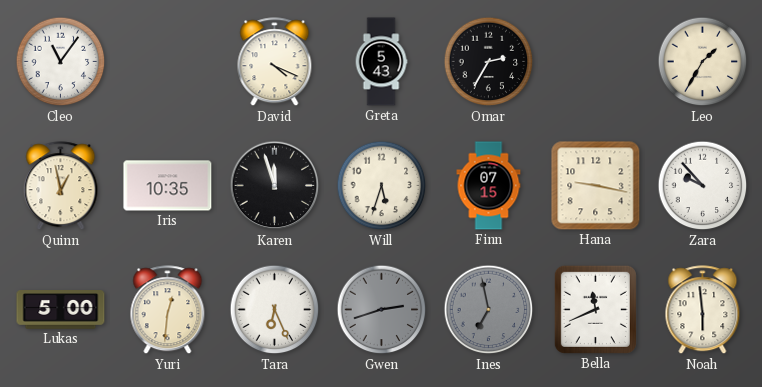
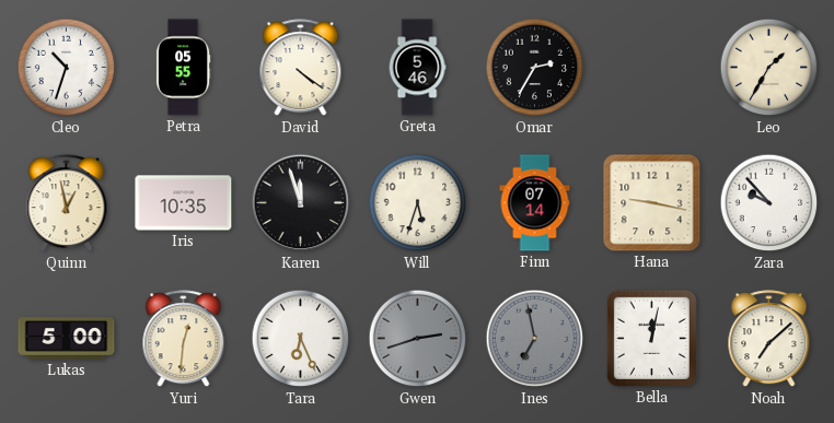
Cleo: 11:06 -> 10:33
Petra: none -> 05:55
David: 4:19 -> 4:21
Greta: 5:43 -> 5:46
Finn: 07:15 -> 07:14
Bella: 11:41 -> 12:02
Noah: 5:59 -> 7:08
